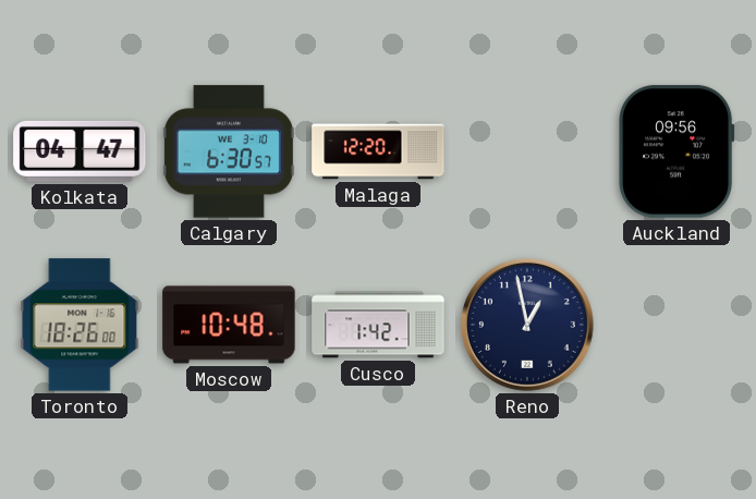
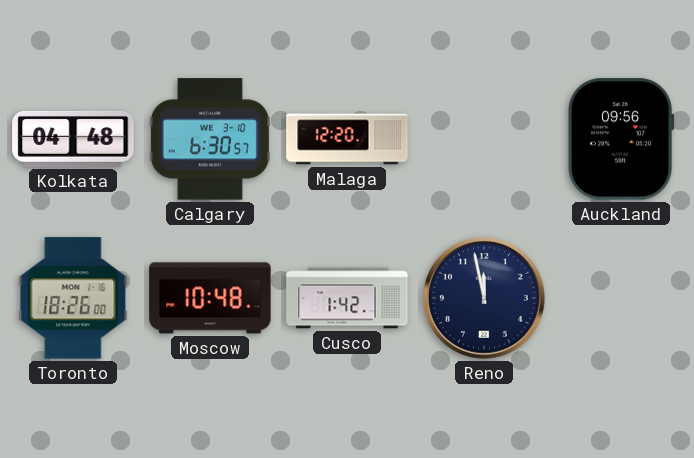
Kolkata: 04:47 -> 04:48
Reno: 12:58 -> 11:58
